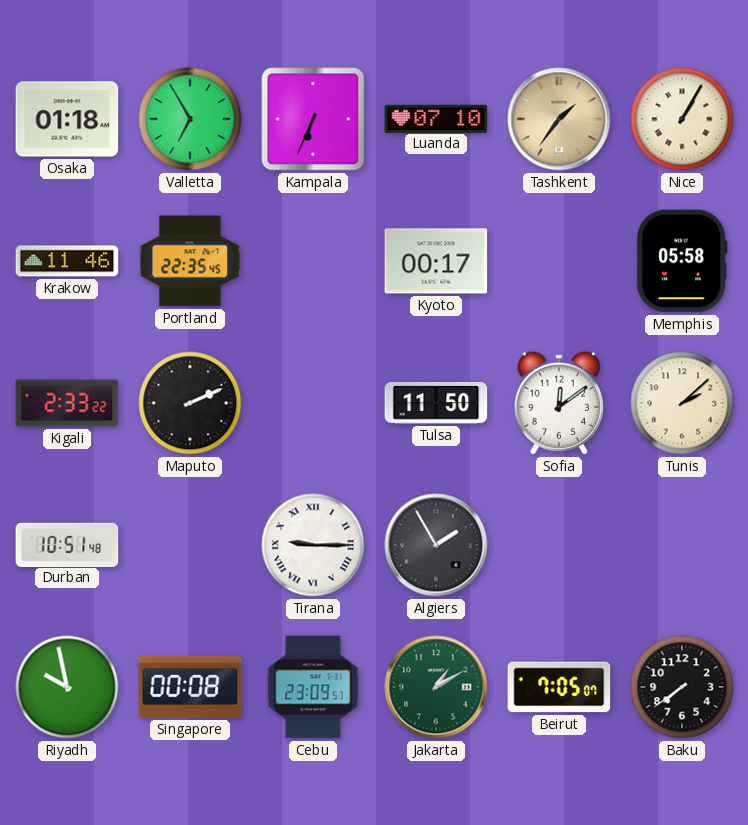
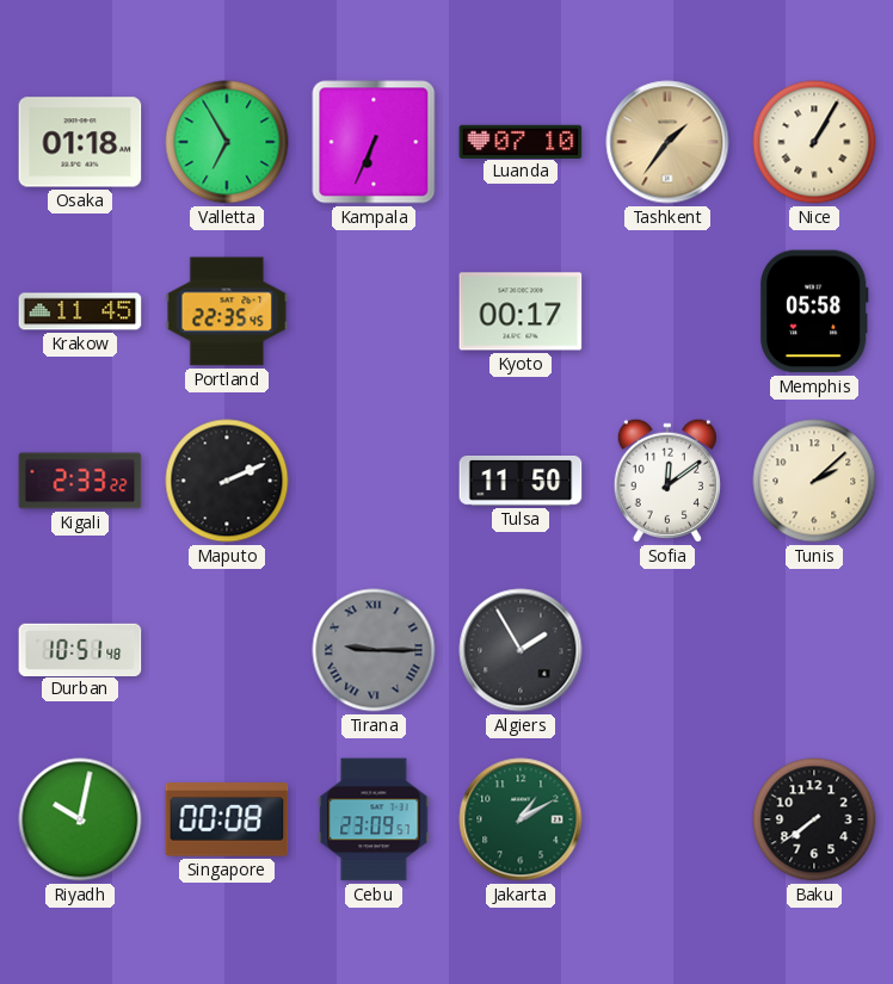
Krakow: 11:46 -> 11:45
Tirana dial: white -> grey
Riyadh: 9:58 -> 10:02
Beirut: 7:05 -> none
